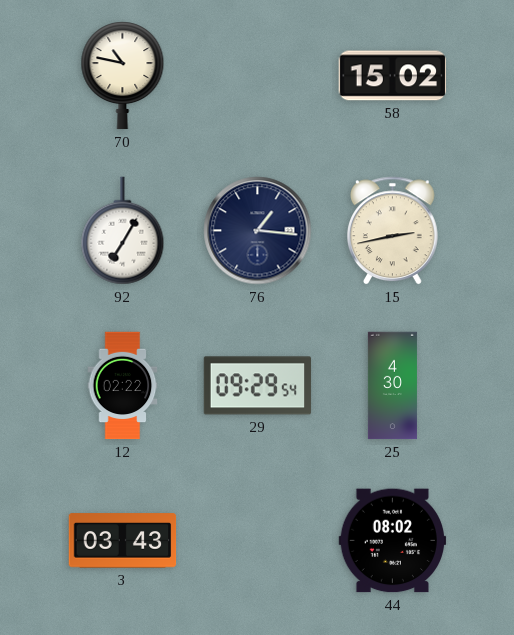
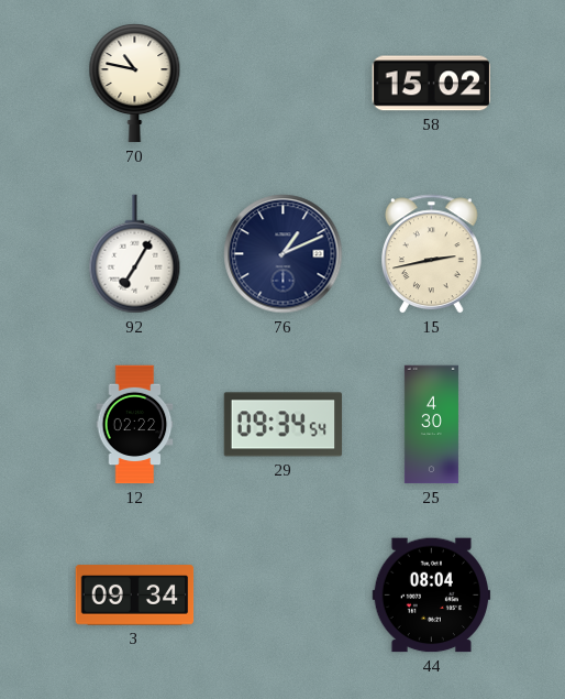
76: 1:16 -> 1:11
29: 09:29 -> 09:34
3: 03:43 -> 09:34
44: 08:02 -> 08:04
